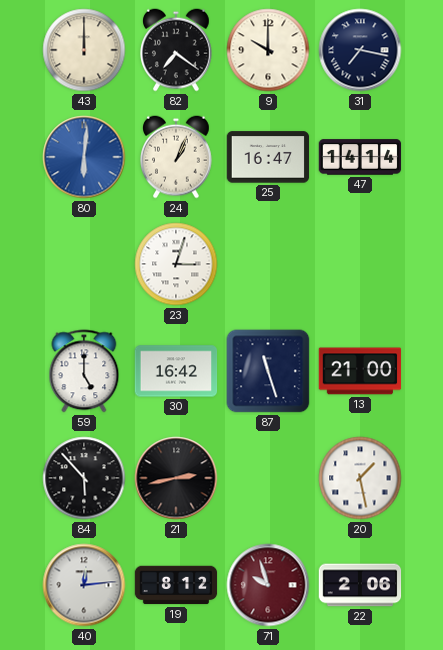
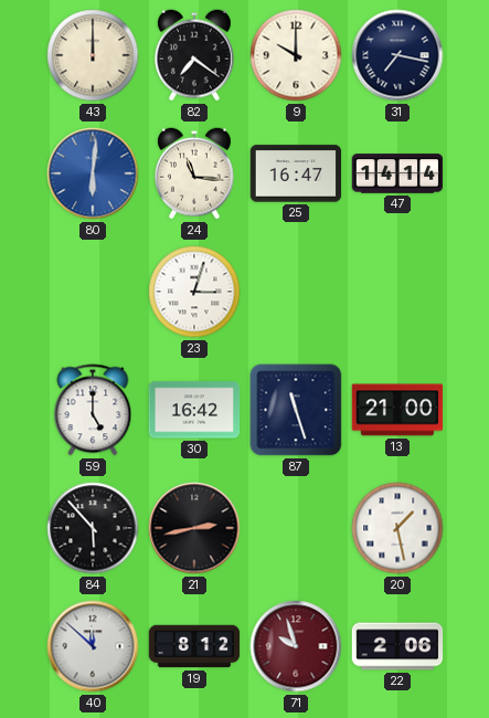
24: 1:04 -> 11:16
40: 12:14 -> 11:52
